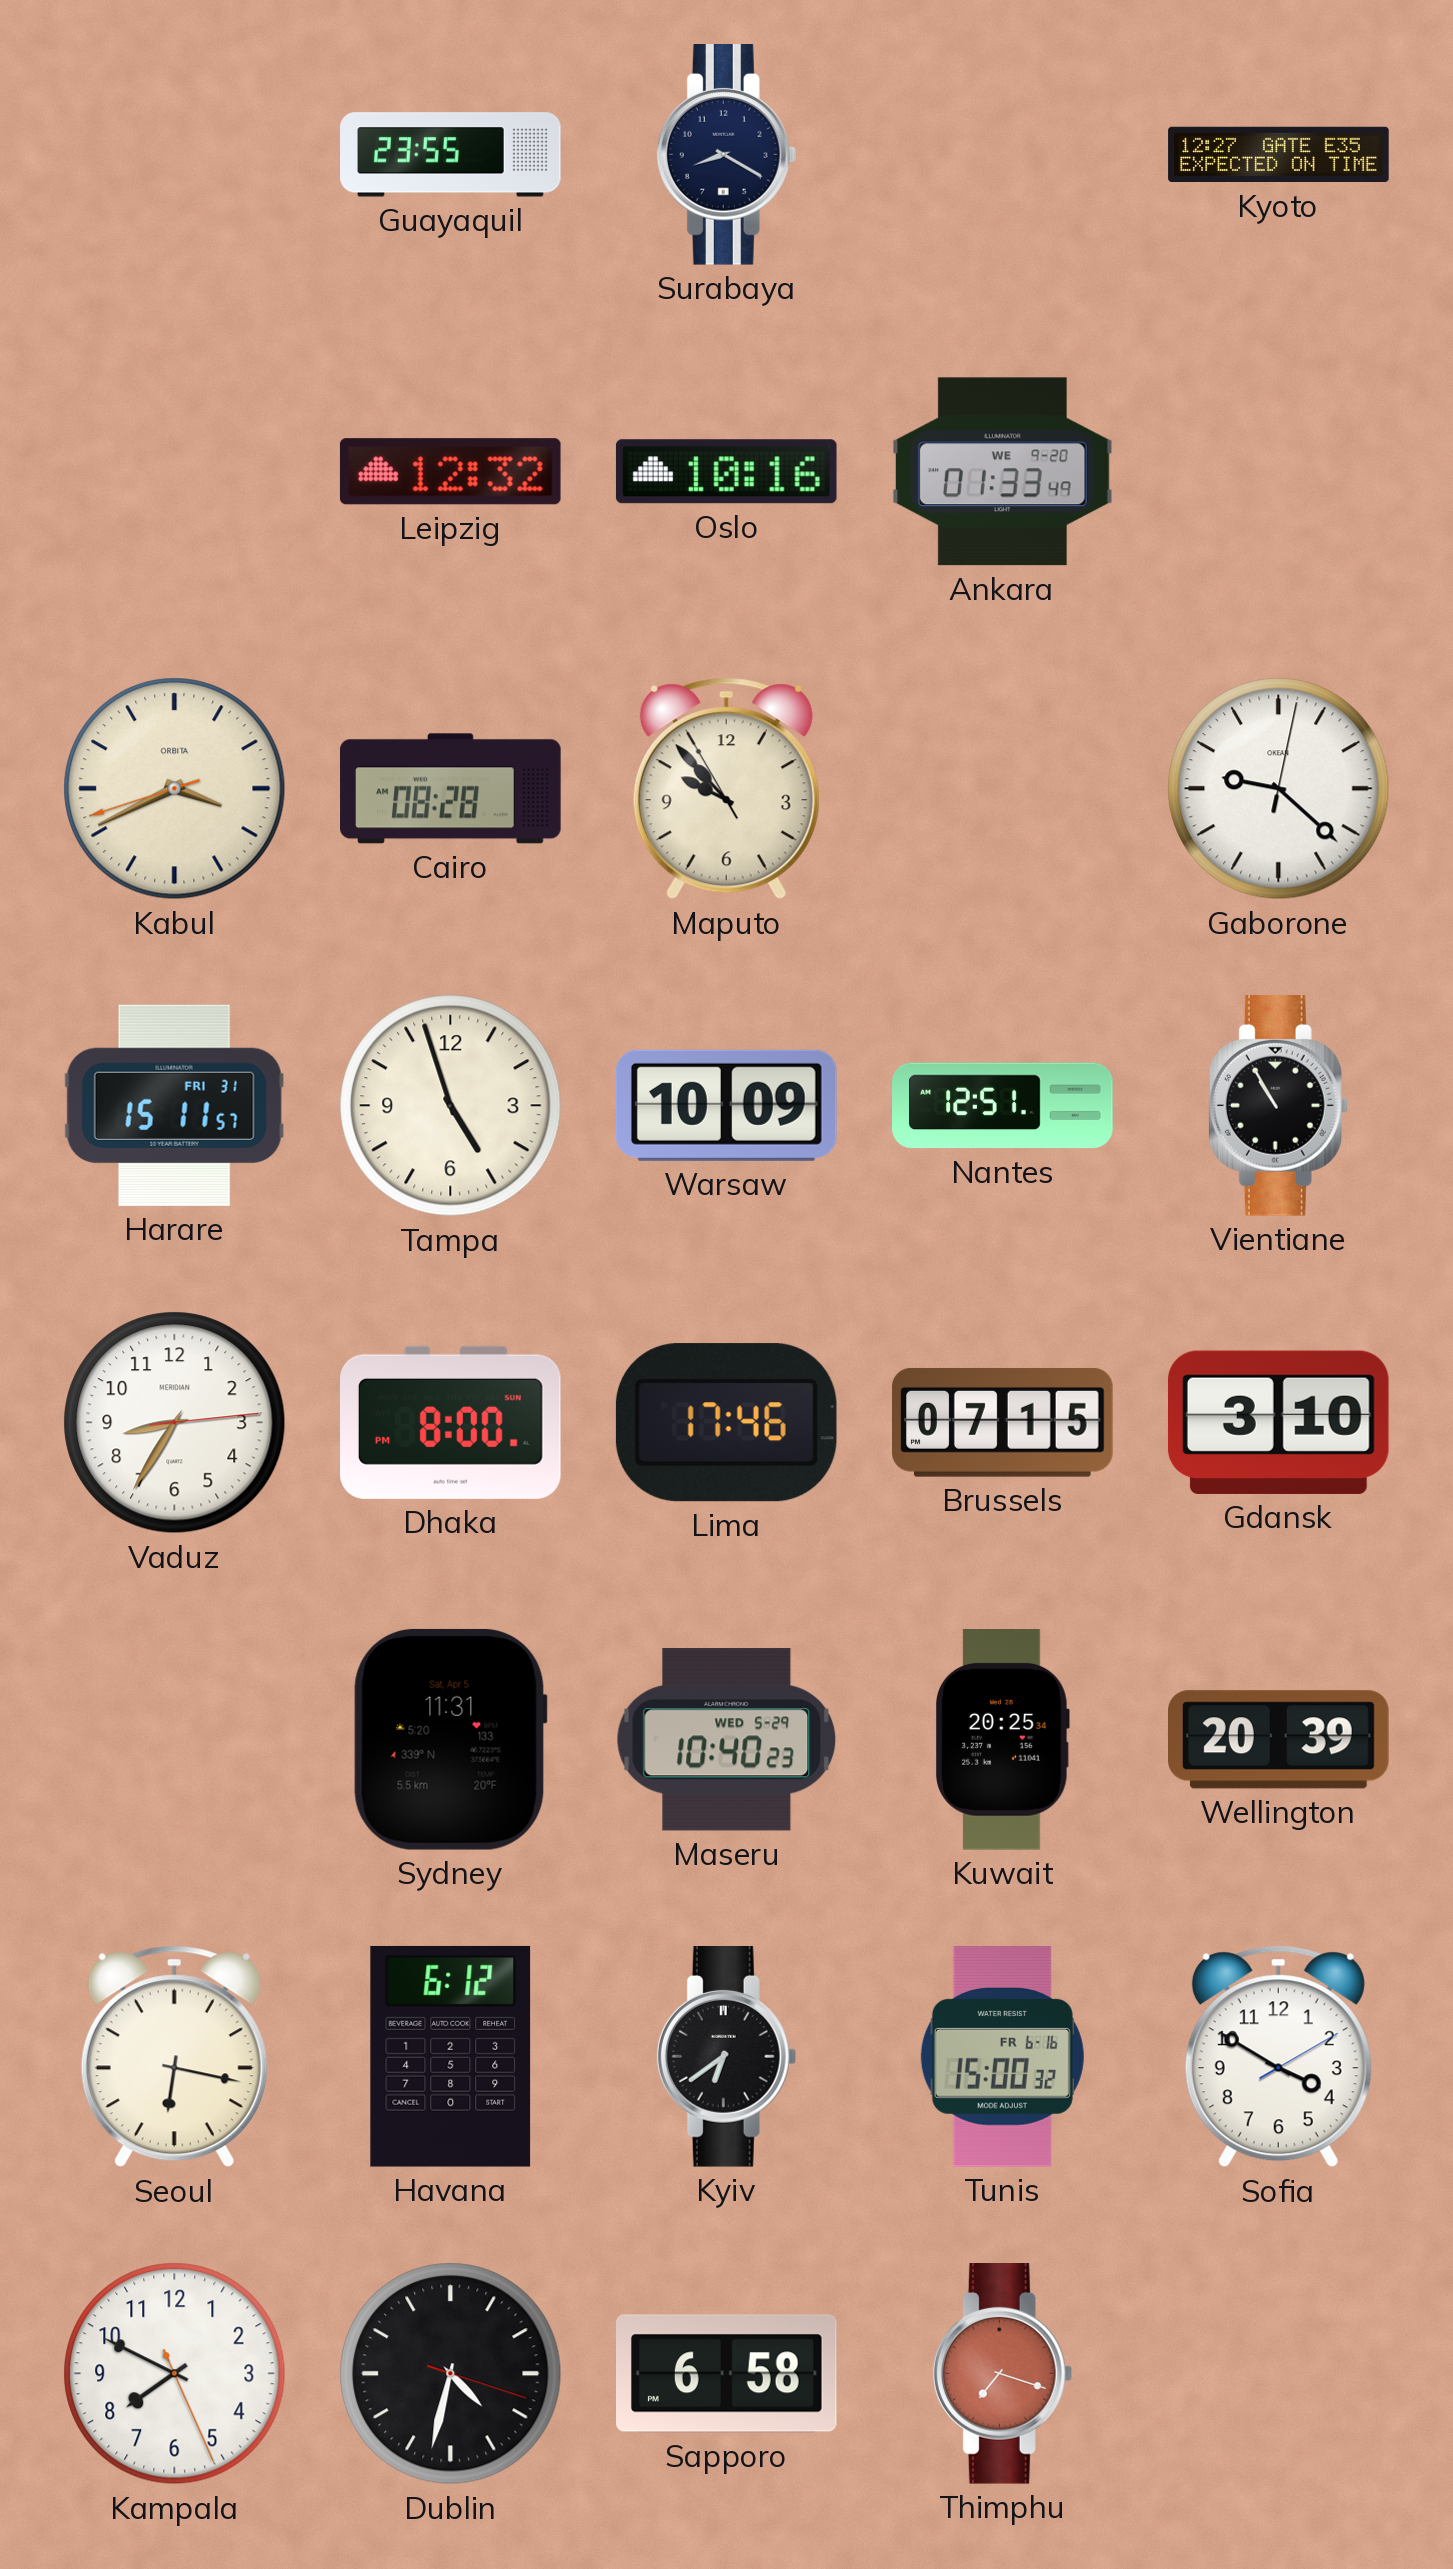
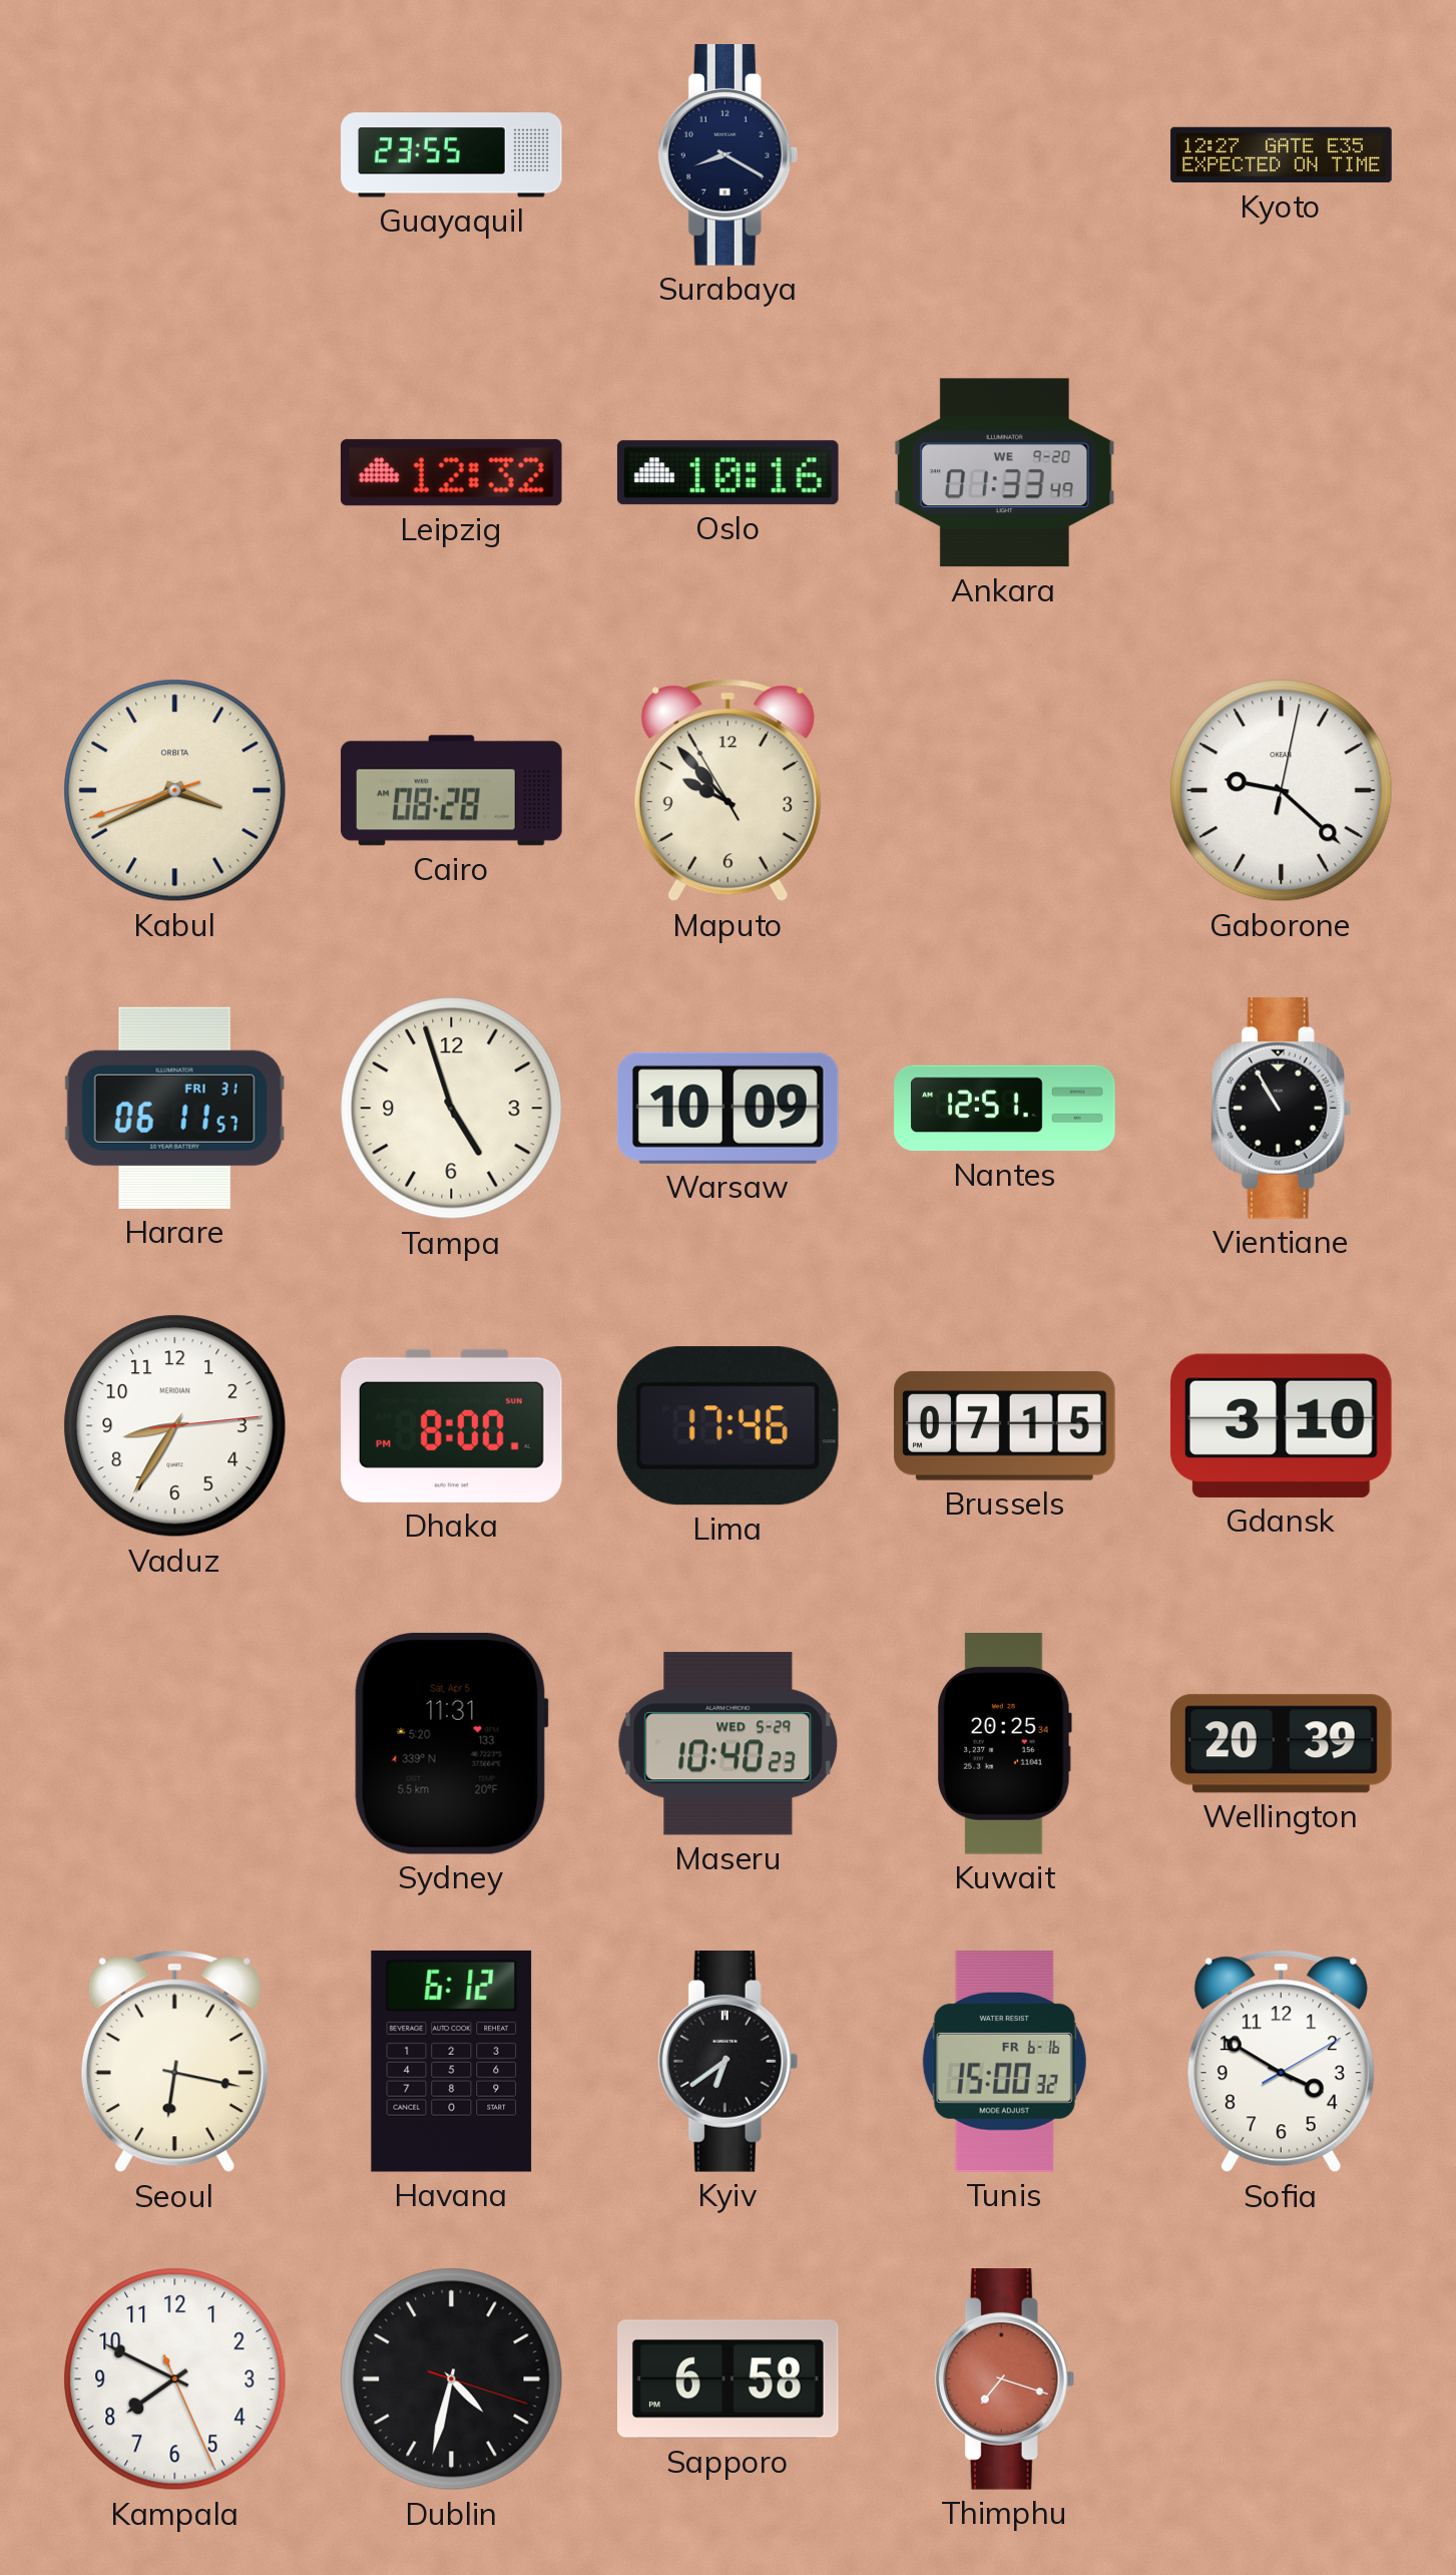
Harare: 15:11 -> 06:11
